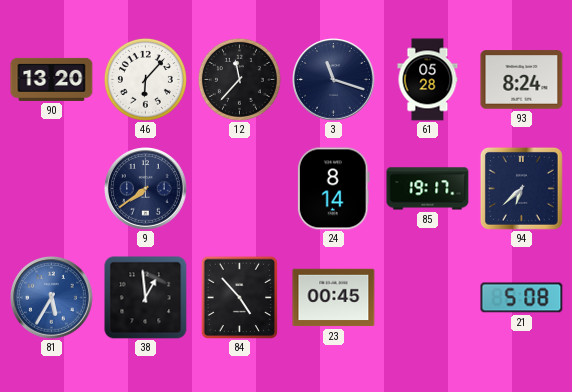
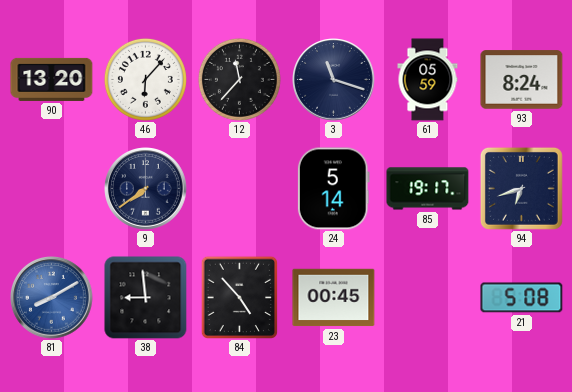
61: 05:28 -> 05:59
24: 8:14 -> 5:14
94: 6:38 -> 6:42
81: 5:35 -> 8:10
38: 12:59 -> 8:59
